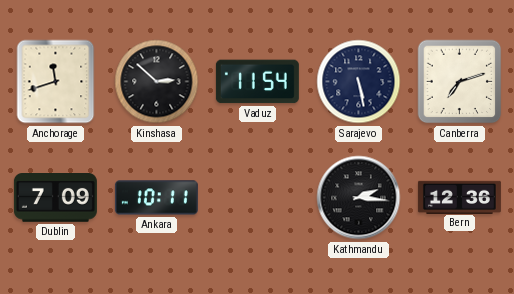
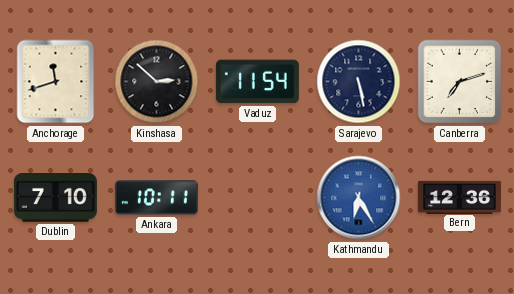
Dublin: 7:09 -> 7:10
Kathmandu: 2:16 -> 6:25
Kathmandu dial: black -> blue
